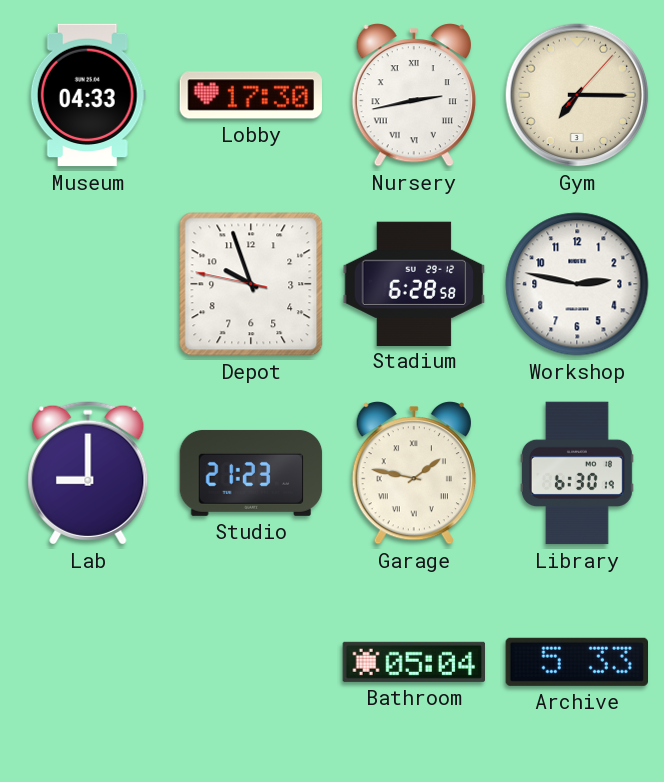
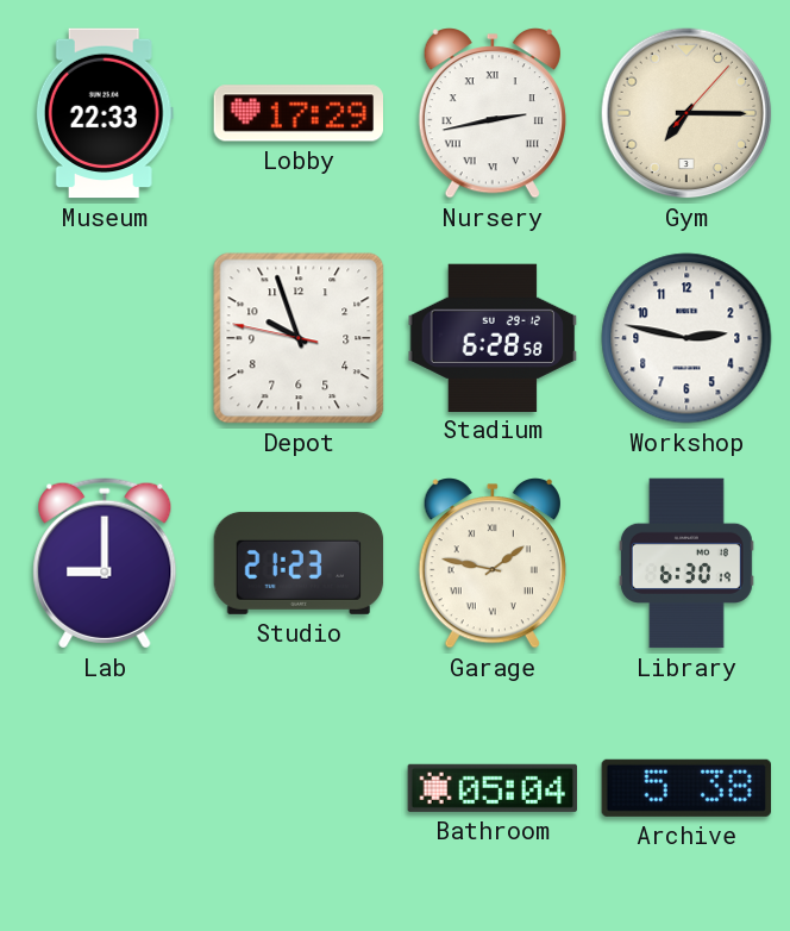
Museum: 04:33 -> 22:33
Lobby: 17:30 -> 17:29
Archive: 5:33 -> 5:38
